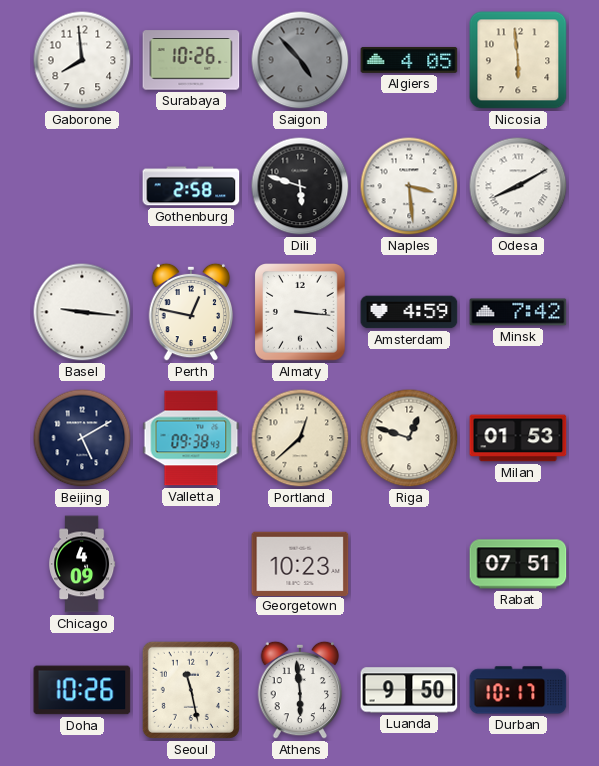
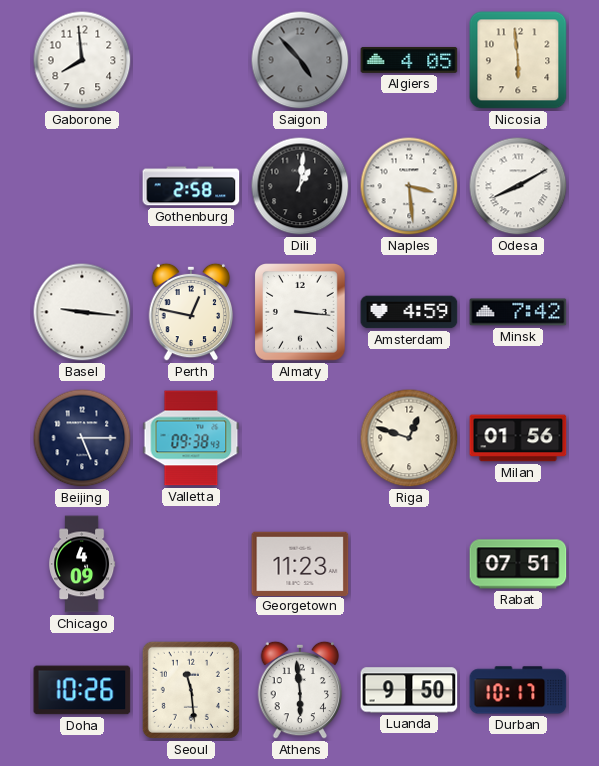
Surabaya: 10:26 -> none
Dili: 5:48 -> 1:01
Beijing: 5:10 -> 5:15
Portland: 12:38 -> none
Milan: 01:53 -> 01:56
Georgetown: 10:23 -> 11:23
Seoul: 11:28 -> 11:29
